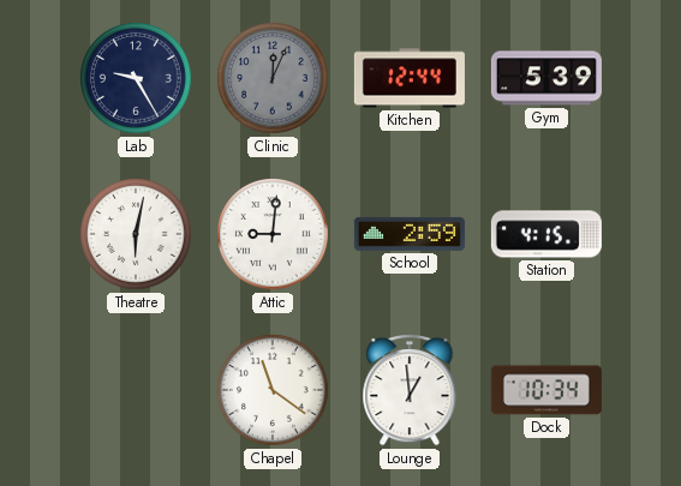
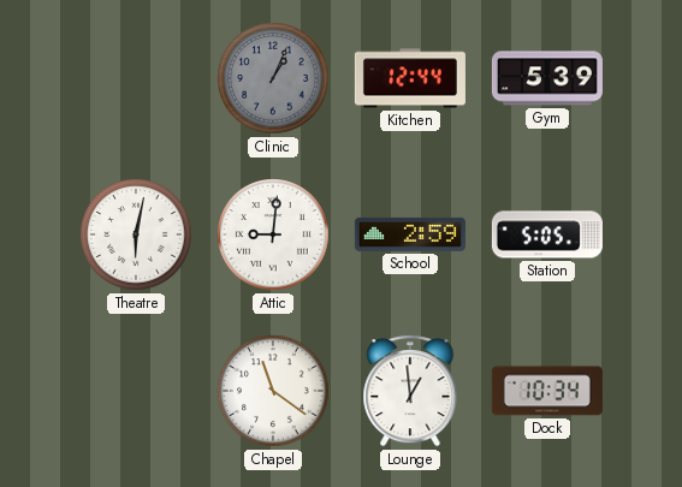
Lab: 9:25 -> none
Clinic: 12:04 -> 1:04
Station: 4:15 -> 5:05
